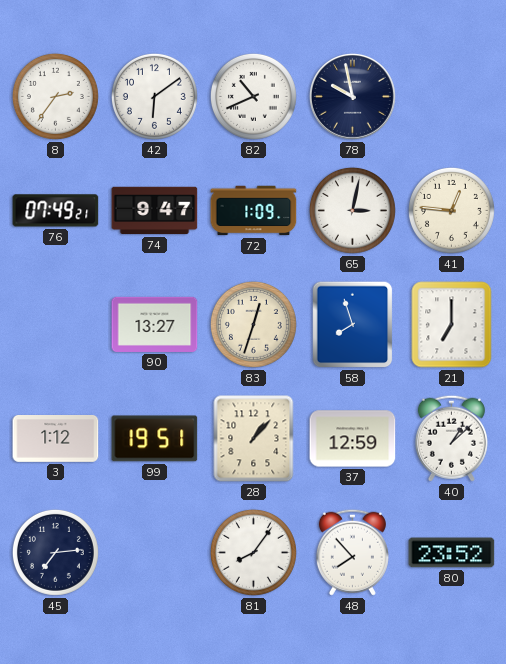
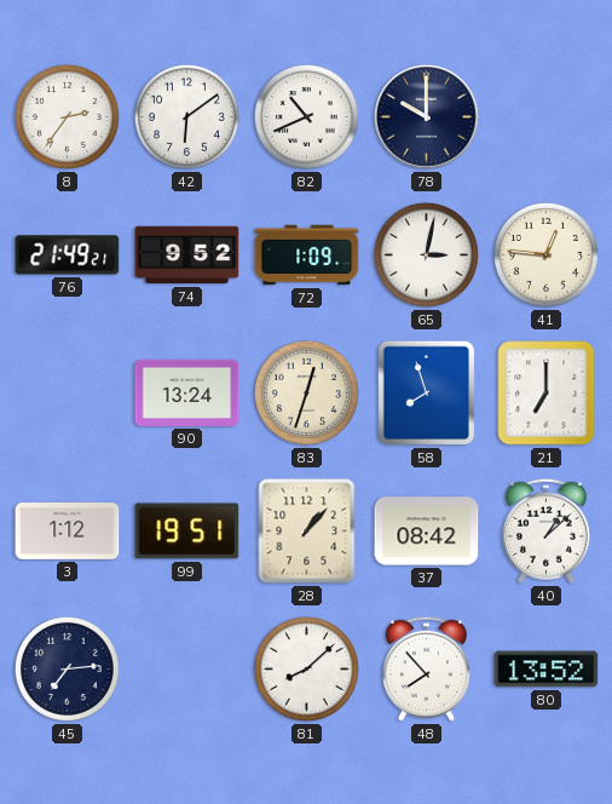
78: 9:58 -> 10:00
76: 07:49 -> 21:49
74: 9:47 -> 9:52
90: 13:27 -> 13:24
37: 12:59 -> 08:42
81: 8:06 -> 8:08
80: 23:52 -> 13:52
